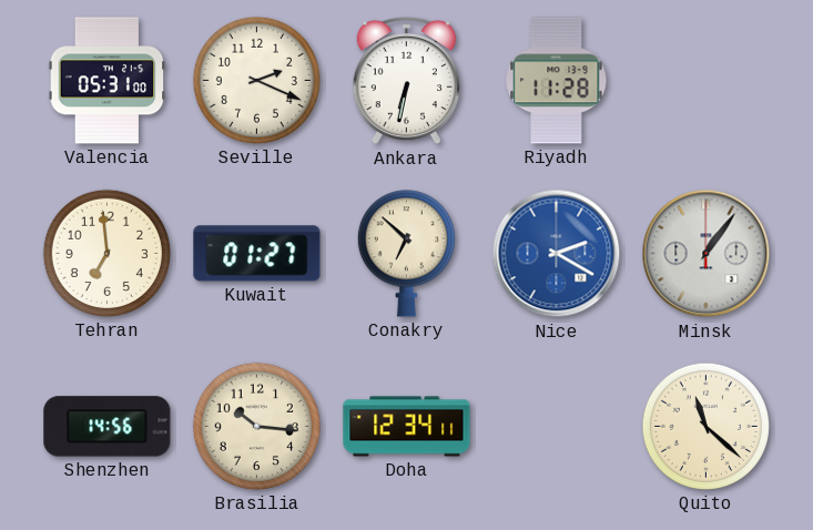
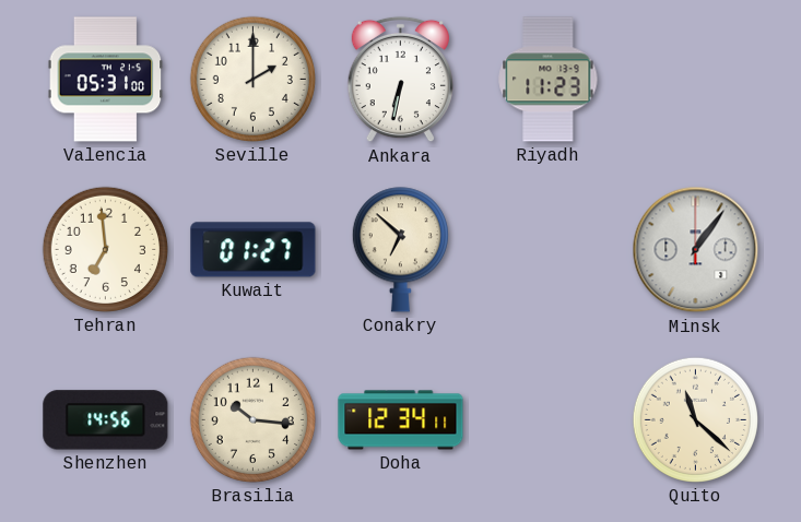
Seville: 2:19 -> 2:00
Riyadh: 11:28 -> 11:23
Nice: 2:20 -> none
